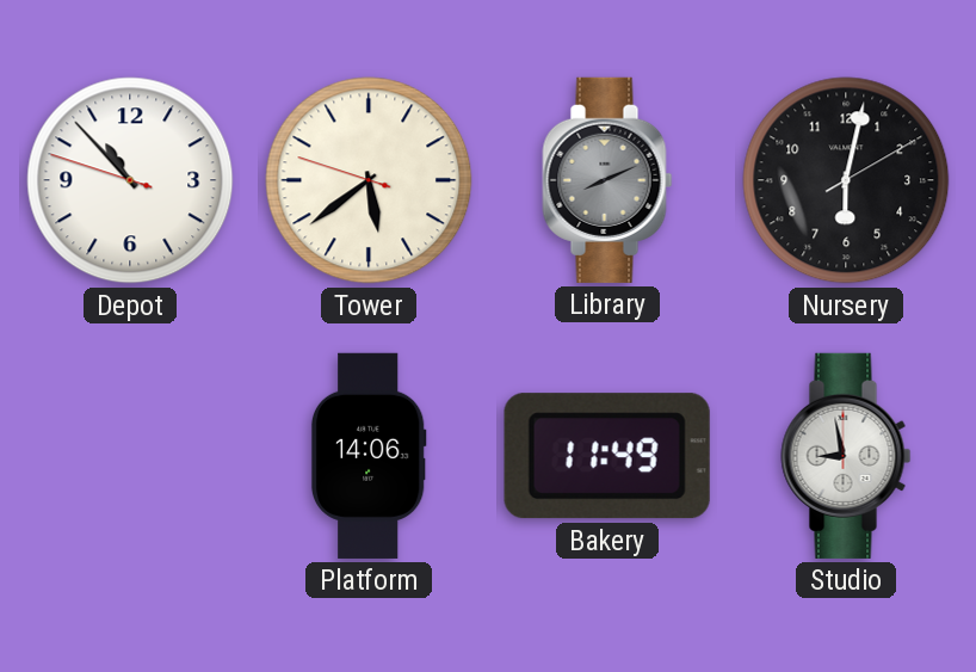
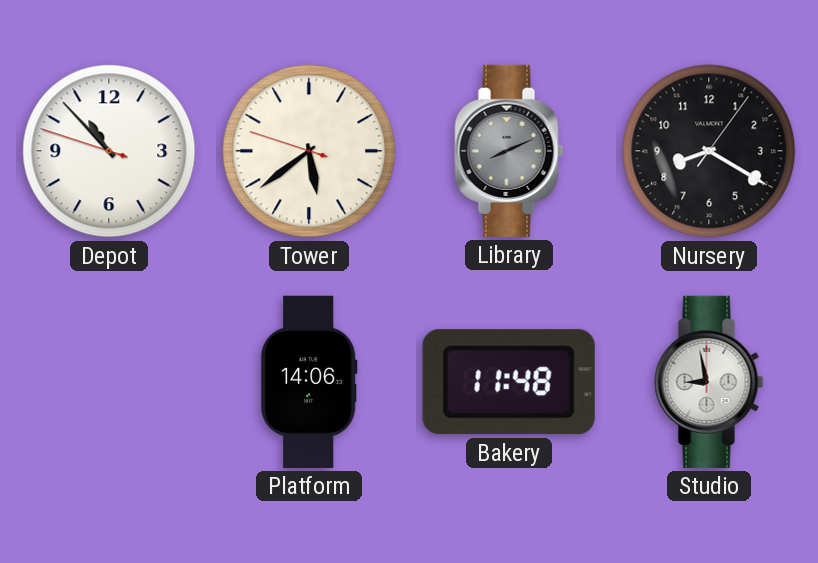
Nursery: 6:02 -> 8:20
Bakery: 11:49 -> 11:48
